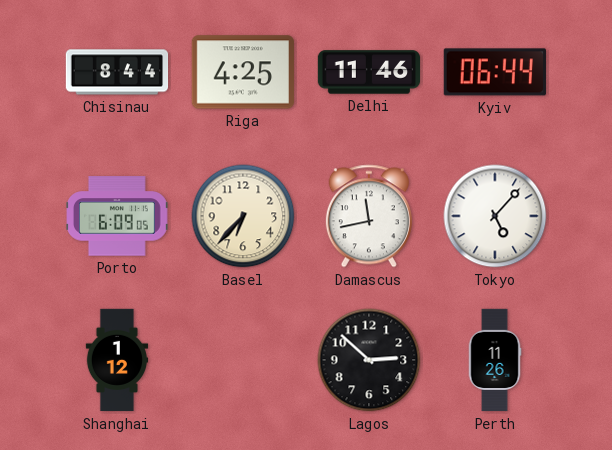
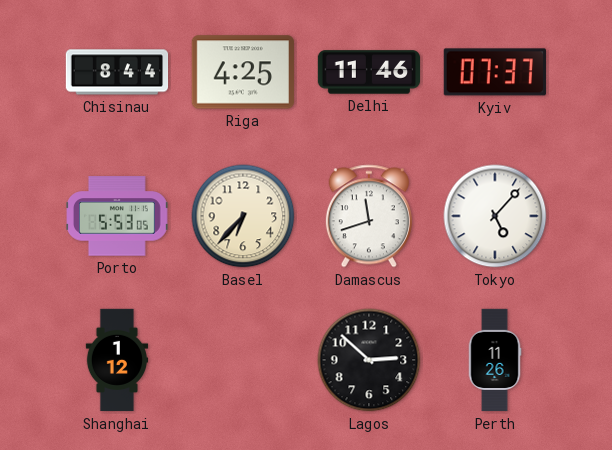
Kyiv: 06:44 -> 07:37
Porto: 6:09 -> 5:53
Damascus: 11:43 -> 11:42
